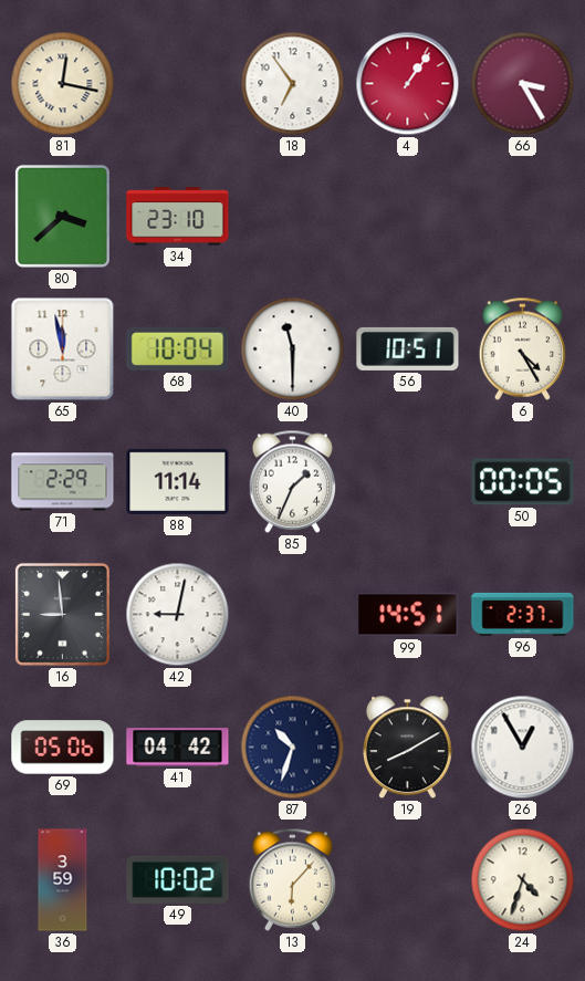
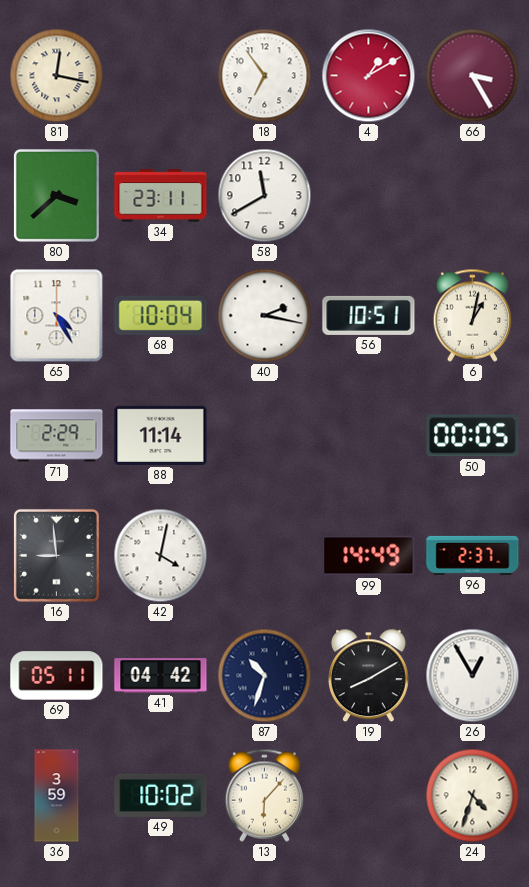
4: 1:06 -> 1:10
34: 23:10 -> 23:11
58: none -> 11:40
65: 11:58 -> 4:25
40: 11:30 -> 2:17
6: 4:25 -> 1:02
85: 1:34 -> none
42: 9:02 -> 4:02
99: 14:51 -> 14:49
69: 05:06 -> 05:11
